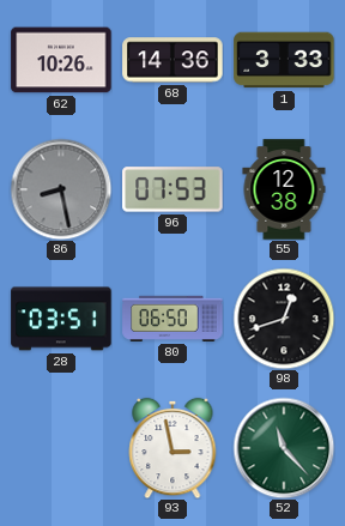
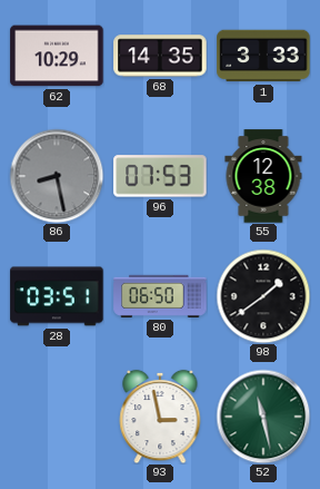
62: 10:26 -> 10:29
68: 14:36 -> 14:35
98: 12:42 -> 1:39
52: 11:23 -> 11:28
